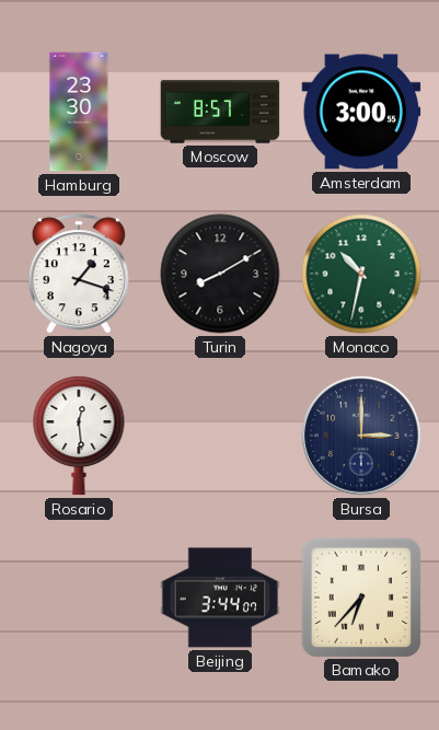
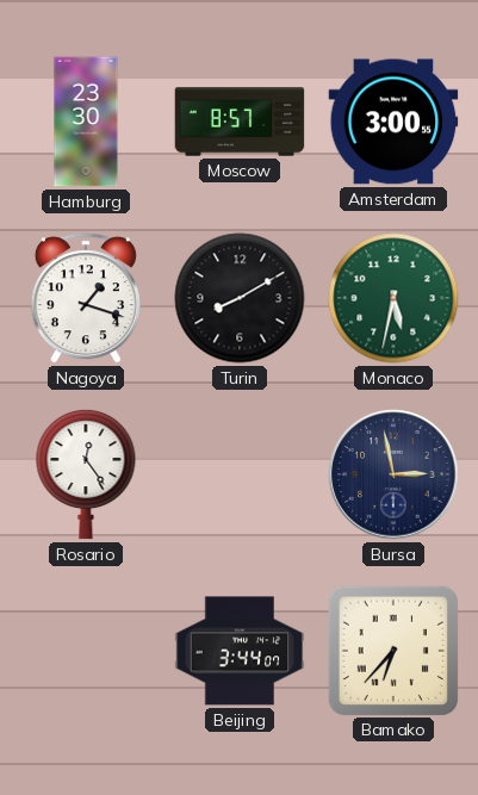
Monaco: 10:32 -> 5:32
Rosario: 12:29 -> 12:24
Bursa: 3:00 -> 2:58
